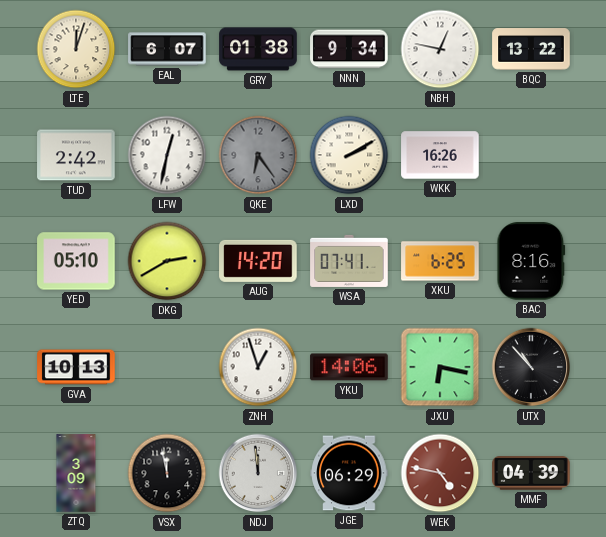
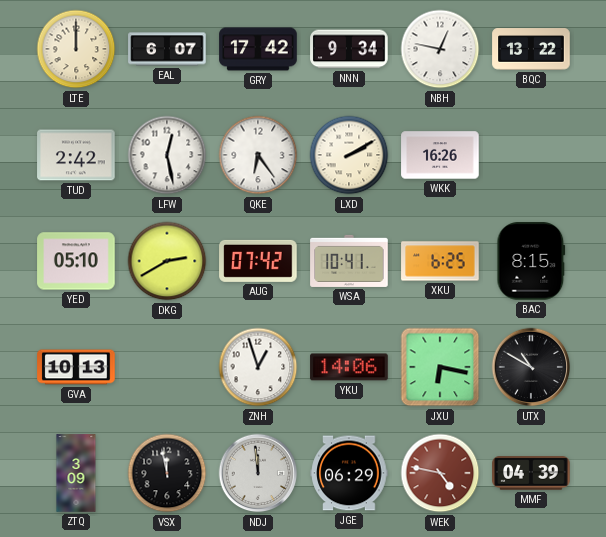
LTE: 12:03 -> 12:00
GRY: 01:38 -> 17:42
LFW: 12:32 -> 12:28
QKE dial: grey -> white
AUG: 14:20 -> 07:42
WSA: 07:41 -> 10:41
BAC: 8:16 -> 8:15
UTX: 10:53 -> 10:50
